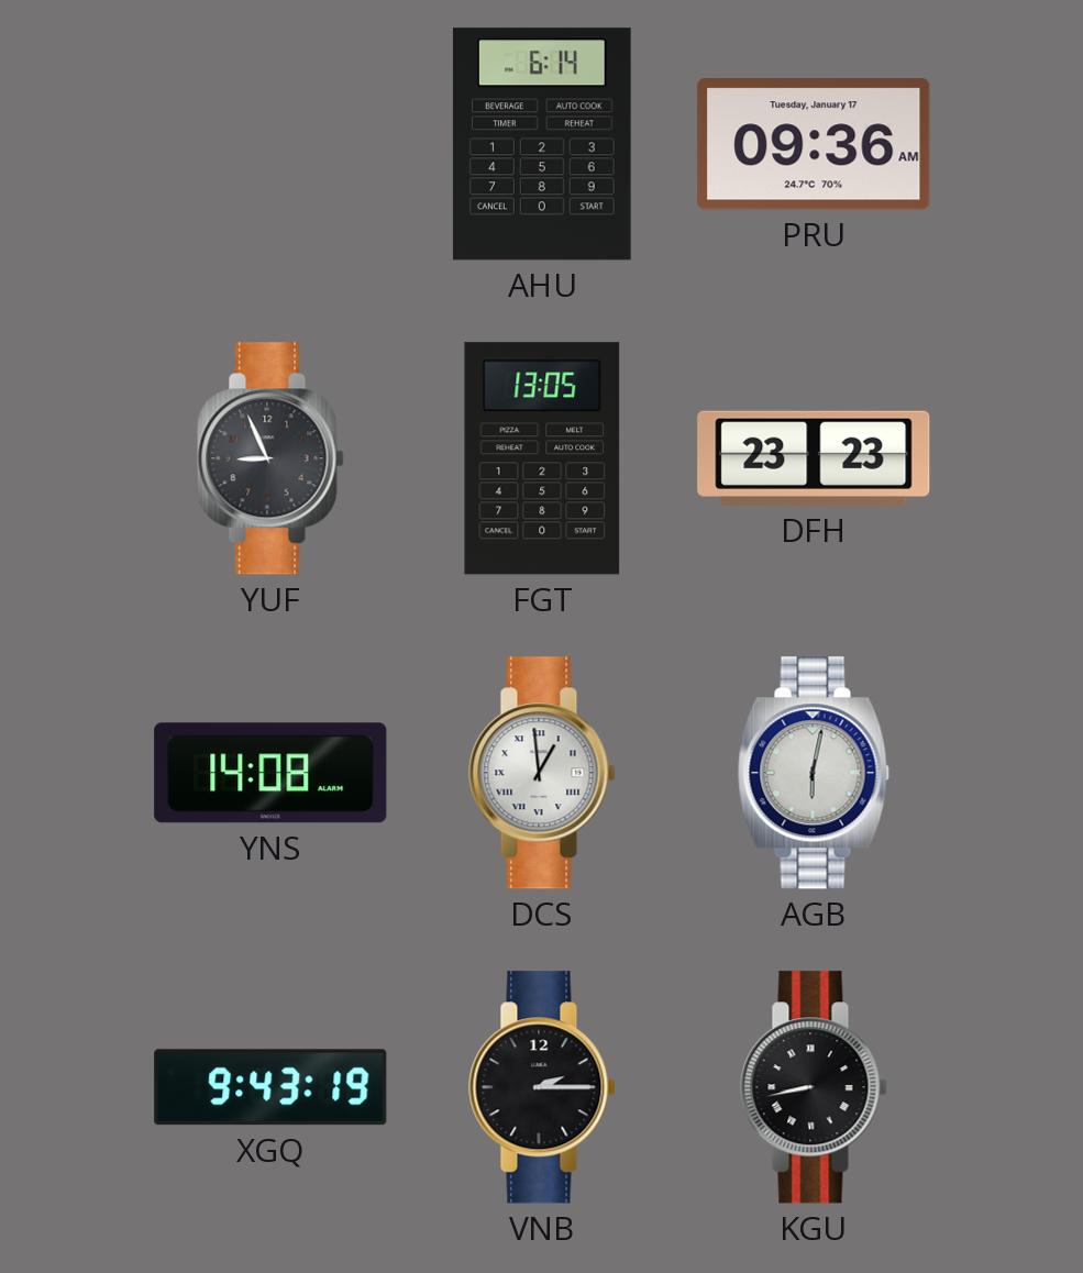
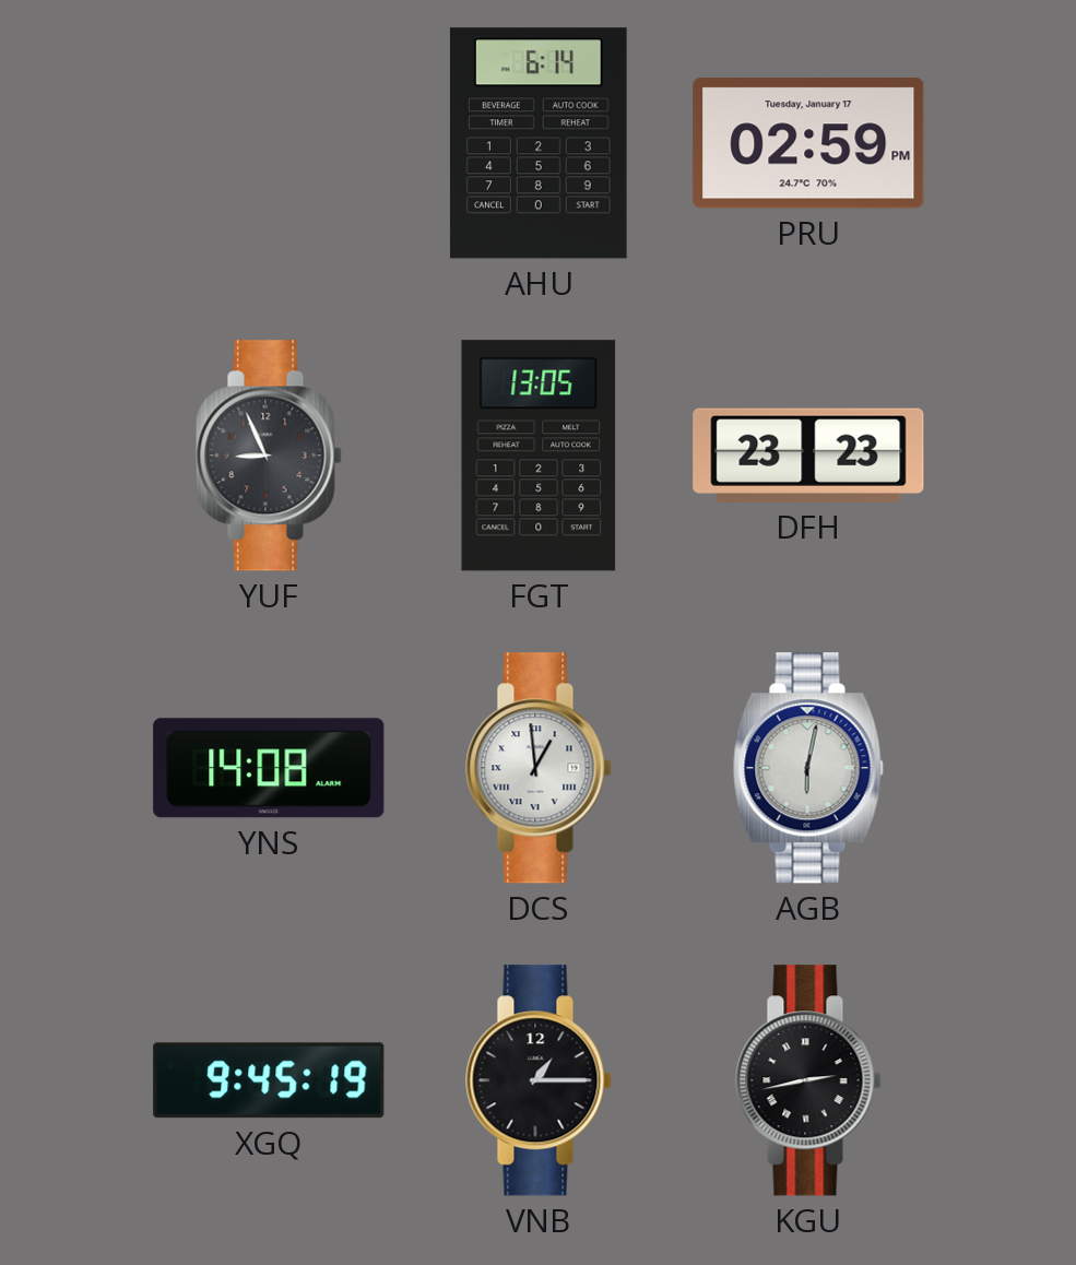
PRU: 09:36 -> 02:59
XGQ: 9:43 -> 9:45
VNB: 2:15 -> 1:15
KGU: 8:43 -> 2:43
